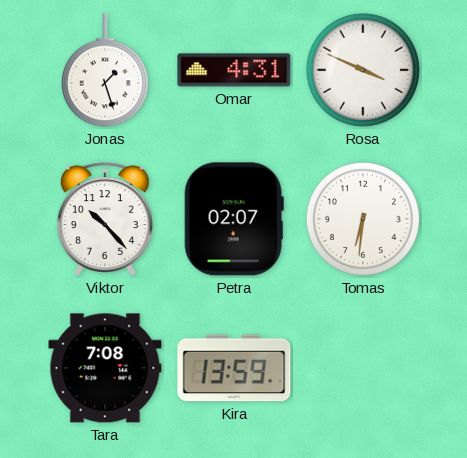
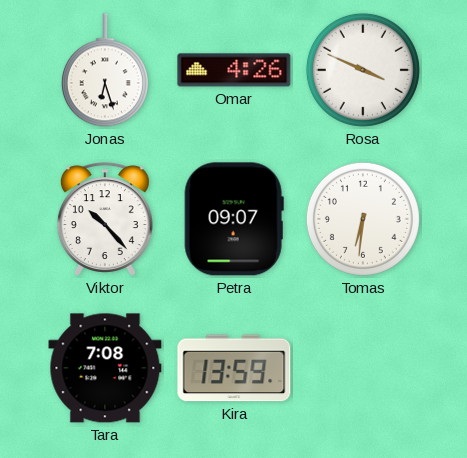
Jonas: 1:27 -> 6:27
Omar: 4:31 -> 4:26
Petra: 02:07 -> 09:07
